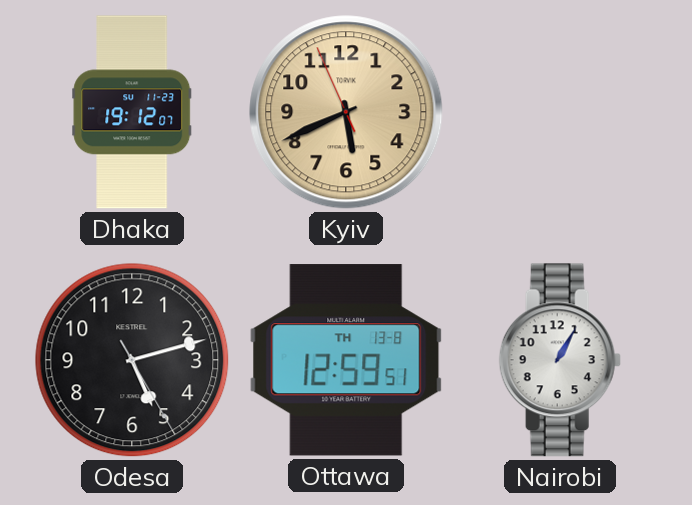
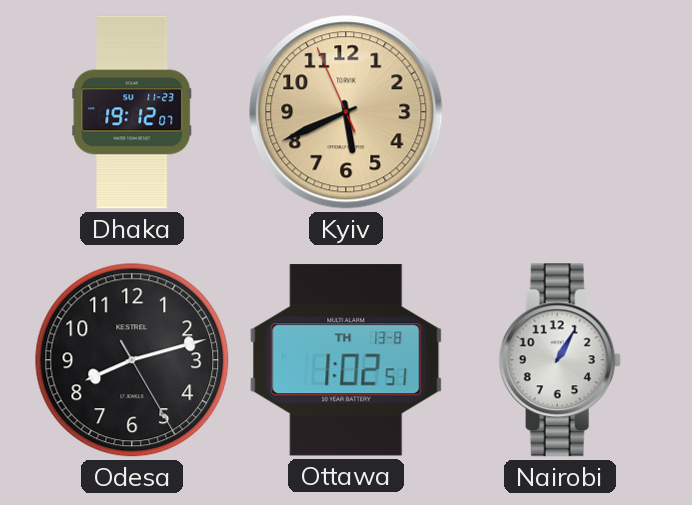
Odesa: 5:12 -> 8:12
Ottawa: 12:59 -> 1:02
